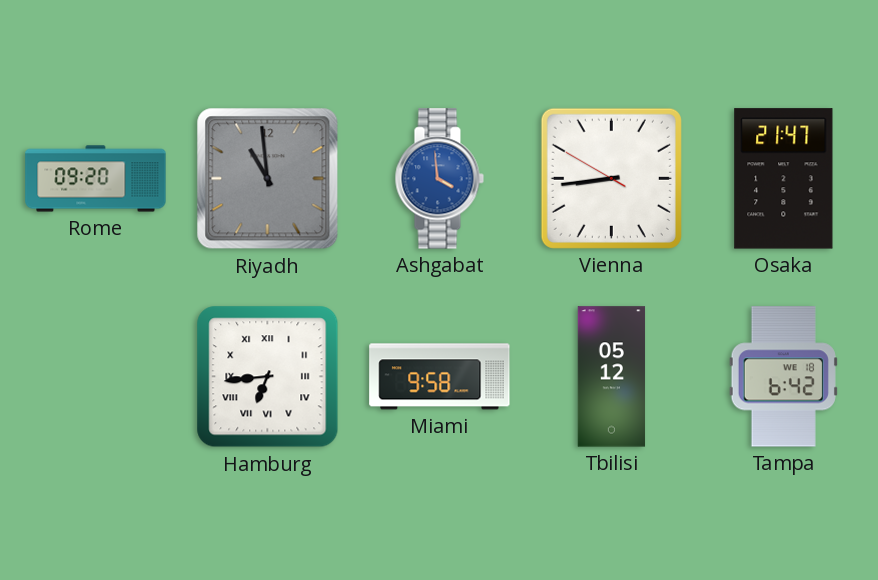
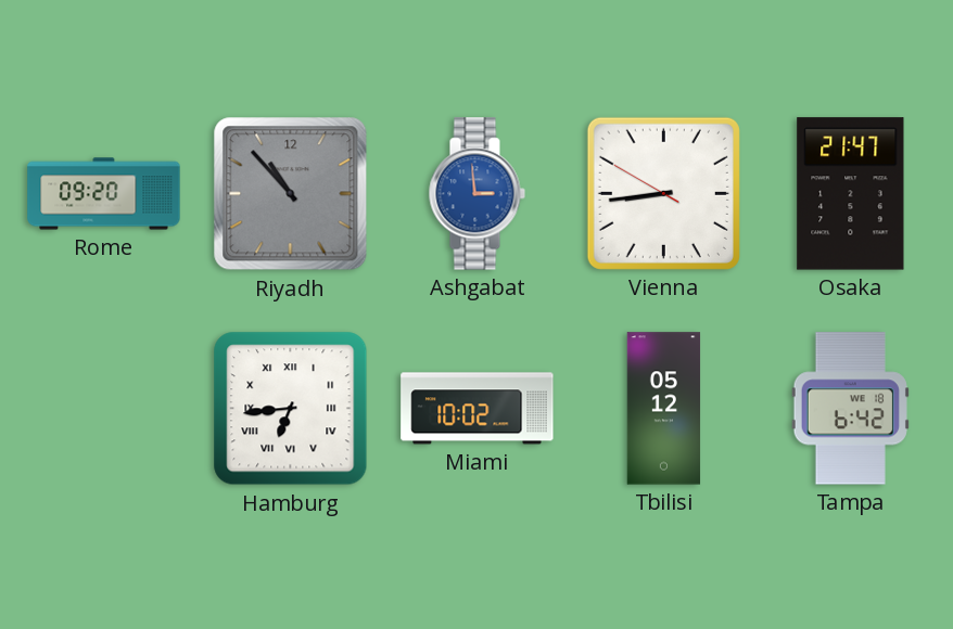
Riyadh: 10:59 -> 10:53
Ashgabat: 3:59 -> 2:59
Miami: 9:58 -> 10:02
